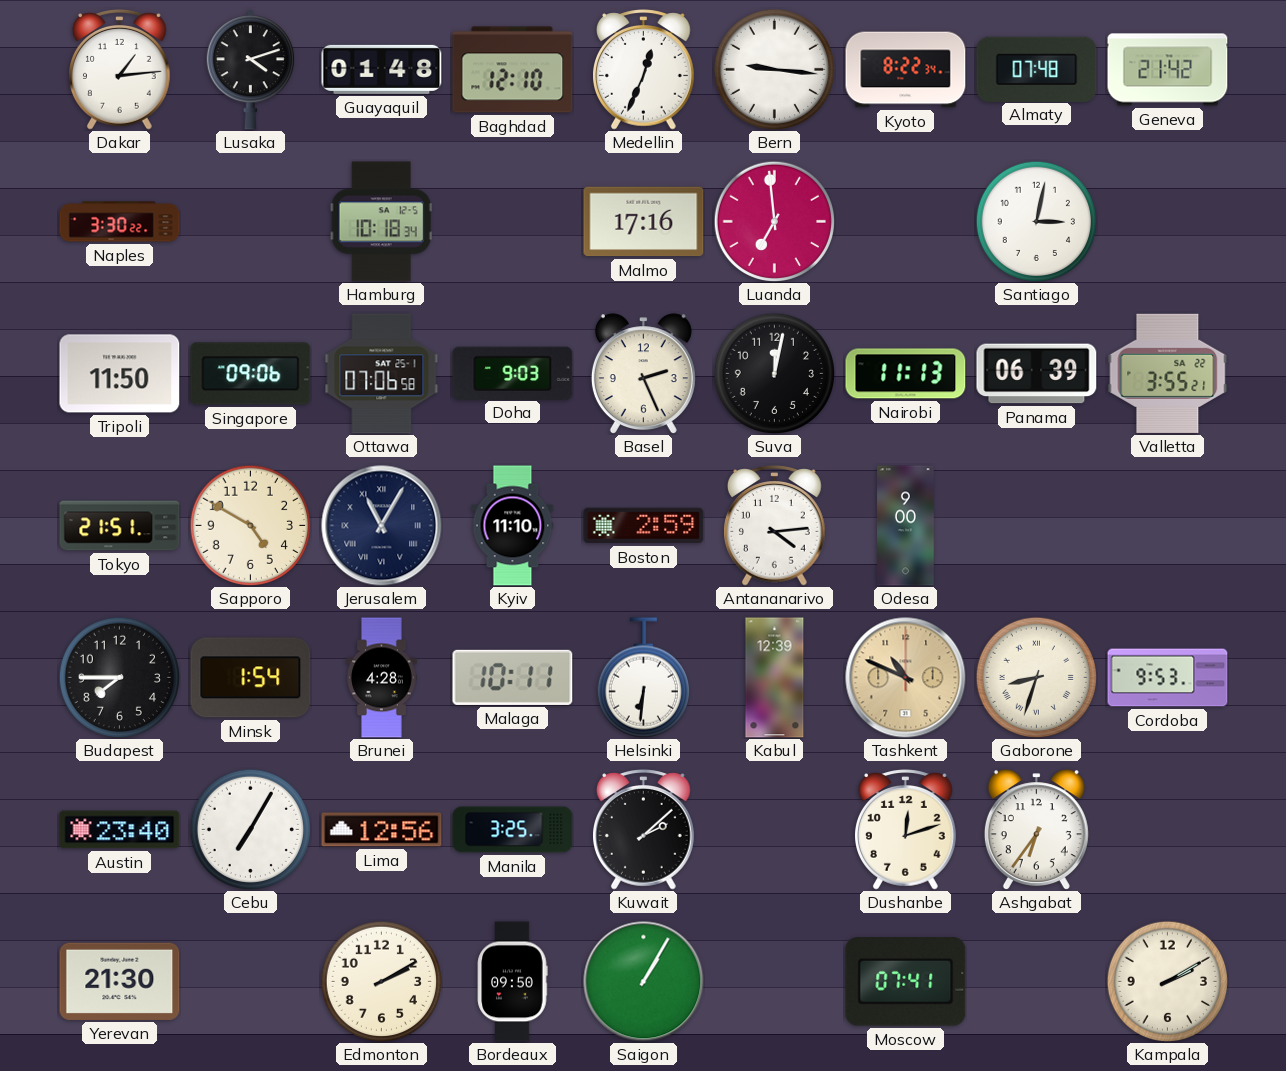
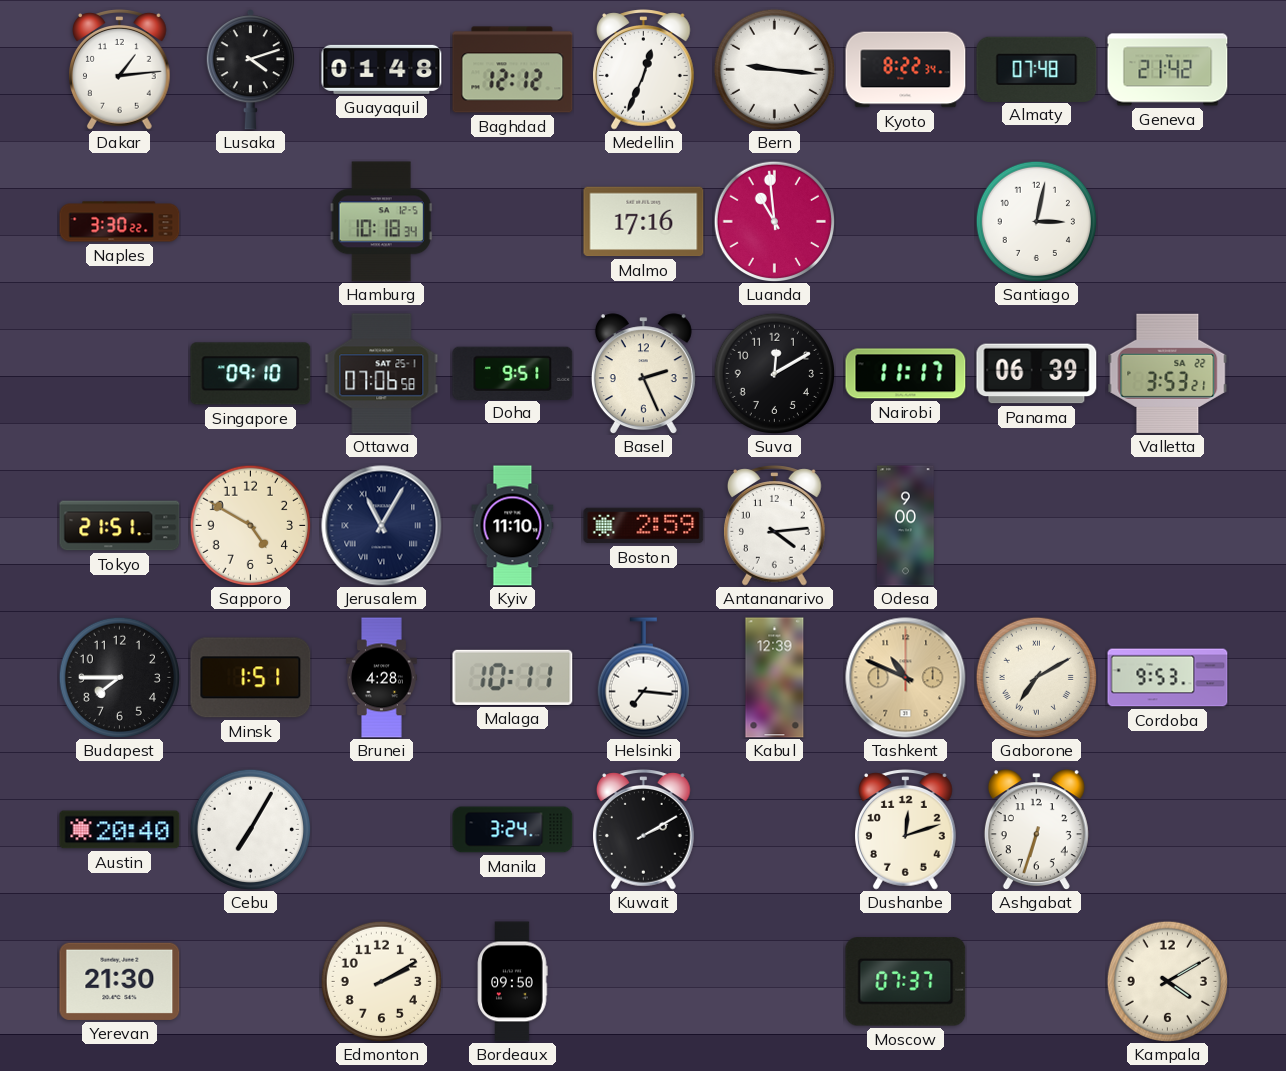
Baghdad: 12:10 -> 12:12
Luanda: 6:59 -> 10:59
Tripoli: 11:50 -> none
Singapore: 09:06 -> 09:10
Doha: 9:03 -> 9:51
Suva: 12:02 -> 12:10
Nairobi: 11:13 -> 11:17
Valletta: 3:55 -> 3:53
Minsk: 1:54 -> 1:51
Helsinki: 6:31 -> 7:16
Gaborone: 8:33 -> 7:10
Austin: 23:40 -> 20:40
Lima: 12:56 -> none
Manila: 3:25 -> 3:24
Kuwait: 2:08 -> 2:10
Ashgabat: 6:36 -> 6:33
Saigon: 1:05 -> none
Moscow: 07:41 -> 07:37
Kampala: 2:10 -> 4:10
